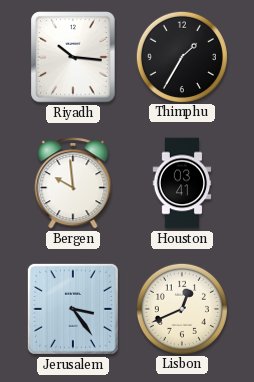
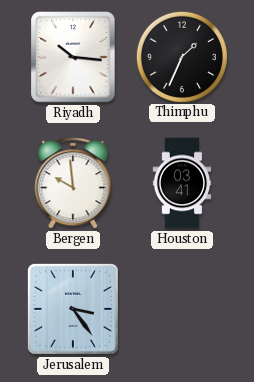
Thimphu: 1:35 -> 1:34
Lisbon: 12:41 -> none
